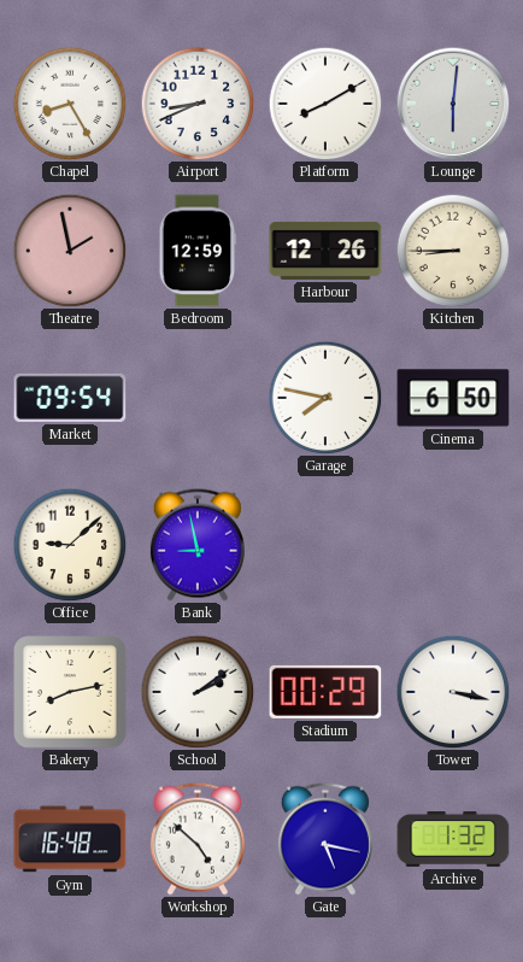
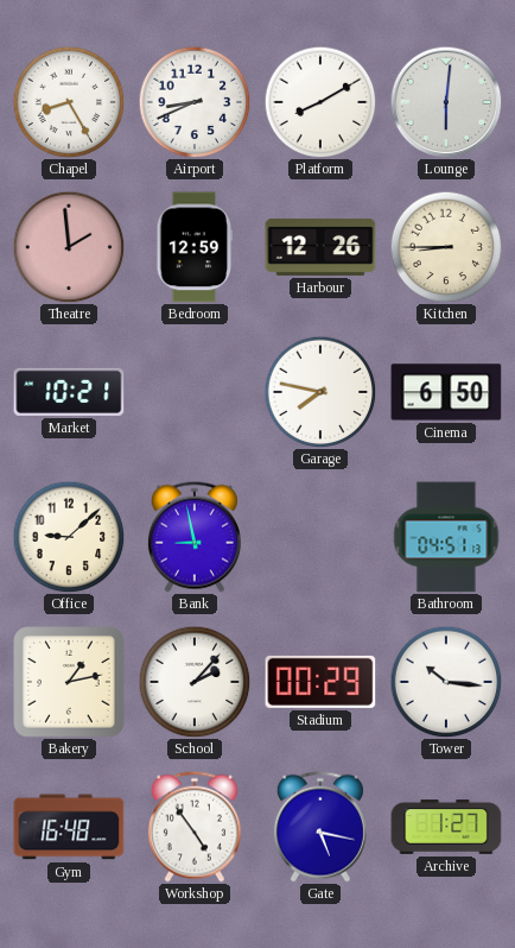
Theatre: 1:58 -> 1:59
Market: 09:54 -> 10:21
Bathroom: none -> 04:51
Bakery: 8:13 -> 1:13
School: 2:09 -> 2:07
Tower: 3:17 -> 10:16
Workshop: 4:52 -> 4:54
Archive: 1:32 -> 1:27
